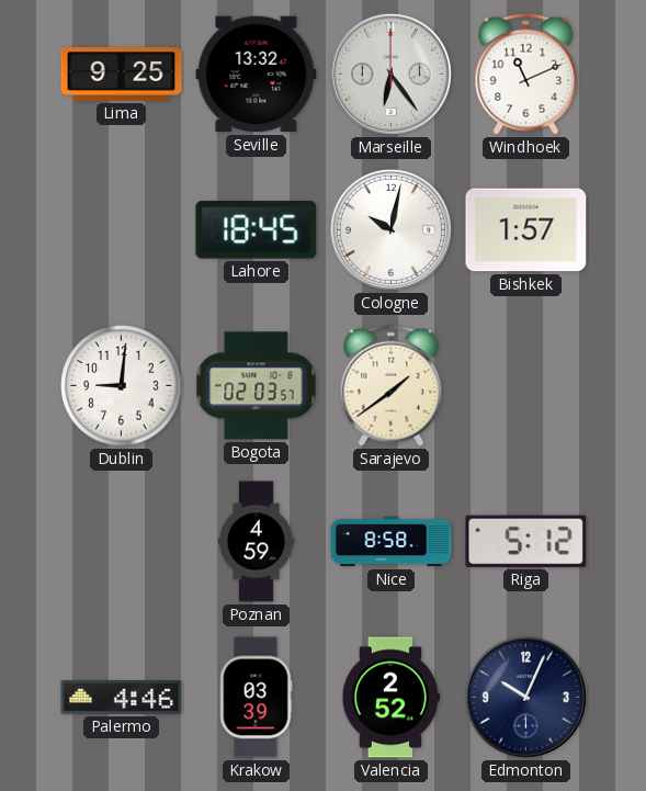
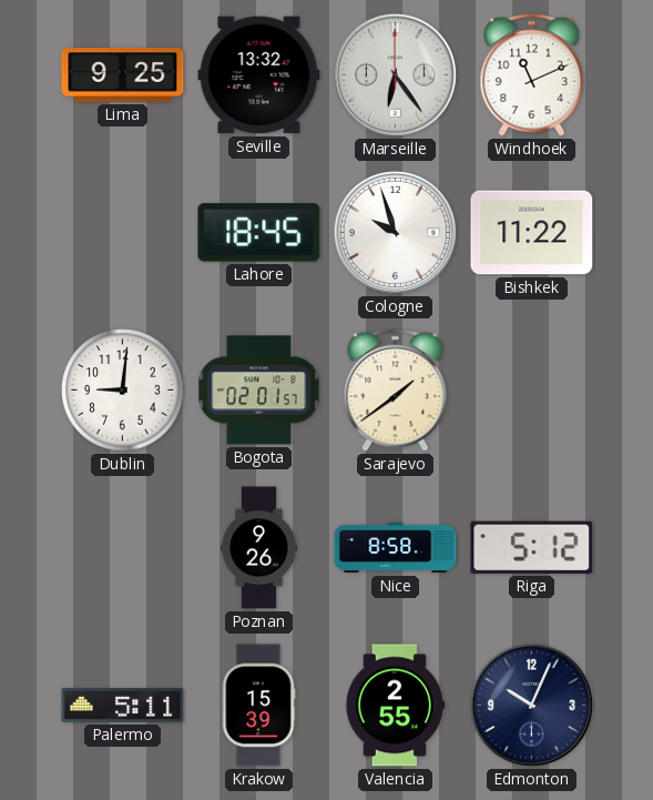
Cologne: 10:02 -> 9:57
Bishkek: 1:57 -> 11:22
Bogota: 02:03 -> 02:01
Poznan: 4:59 -> 9:26
Palermo: 4:46 -> 5:11
Krakow: 03:39 -> 15:39
Valencia: 2:52 -> 2:55
